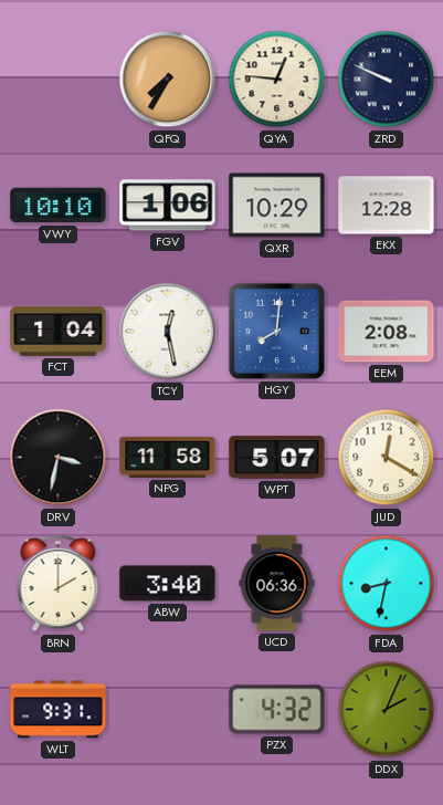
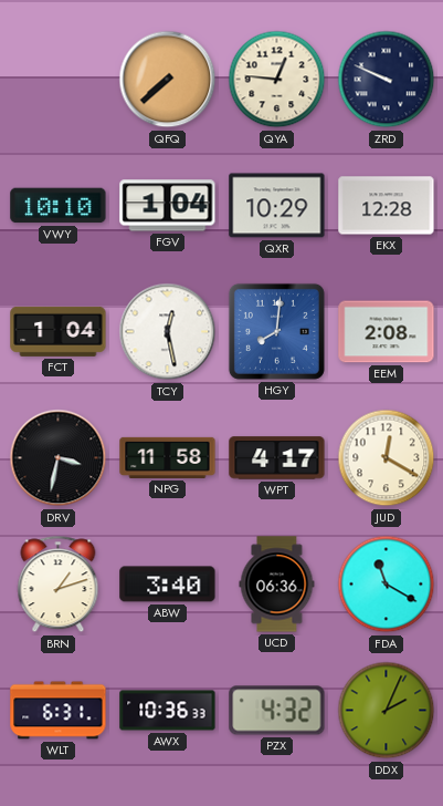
QFQ: 7:35 -> 7:38
FGV: 1:06 -> 1:04
WPT: 5:07 -> 4:17
BRN: 2:00 -> 1:12
FDA: 8:32 -> 11:20
WLT: 9:31 -> 6:31
AWX: none -> 10:36
